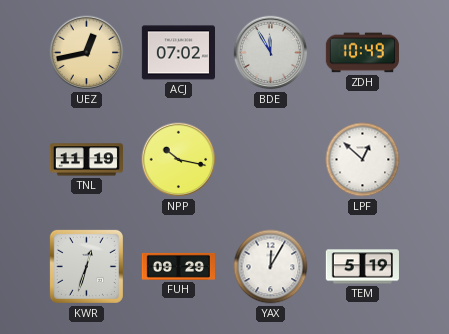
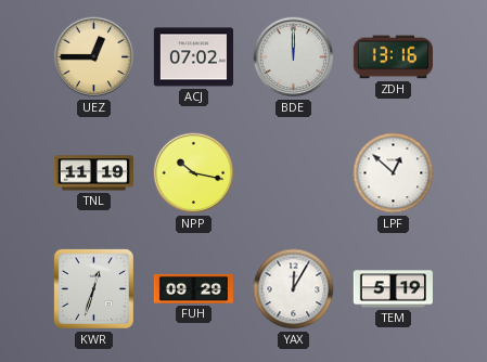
UEZ: 12:43 -> 12:45
BDE: 11:55 -> 12:00
ZDH: 10:49 -> 13:16
